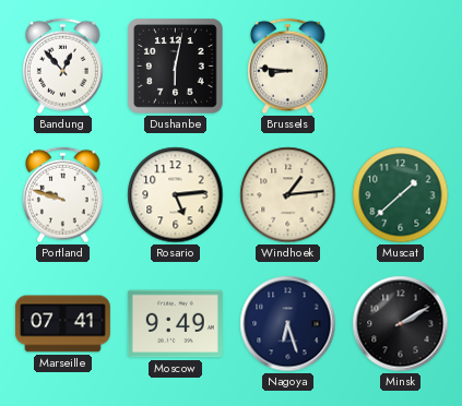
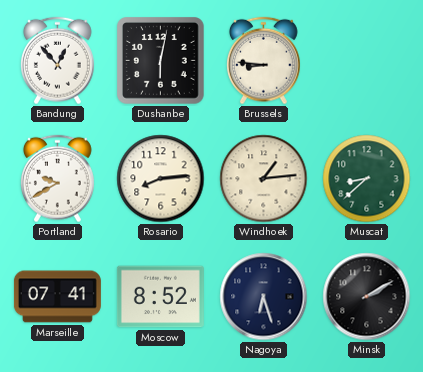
Portland: 9:48 -> 9:40
Rosario: 5:14 -> 8:14
Muscat: 1:38 -> 8:38
Moscow: 9:49 -> 8:52
